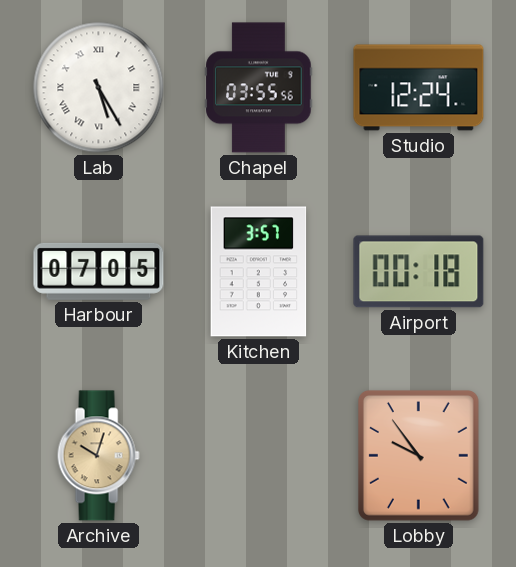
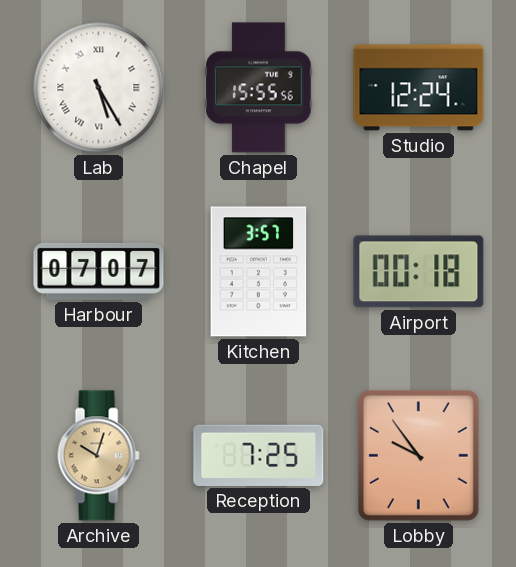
Chapel: 03:55 -> 15:55
Harbour: 07:05 -> 07:07
Reception: none -> 7:25
